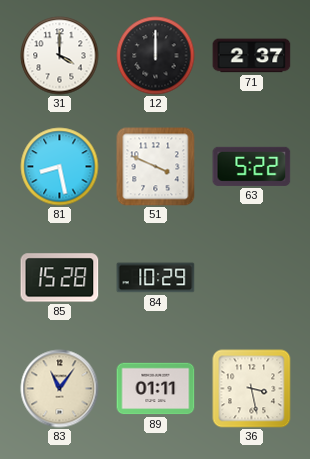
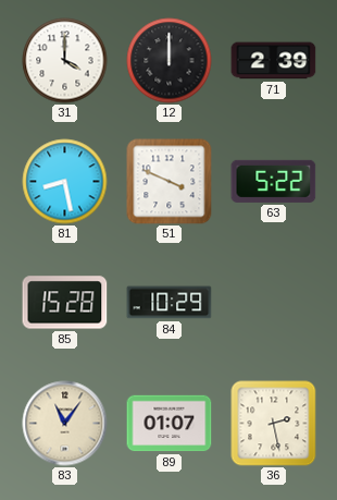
71: 2:37 -> 2:39
89: 01:11 -> 01:07
36: 3:28 -> 2:28
